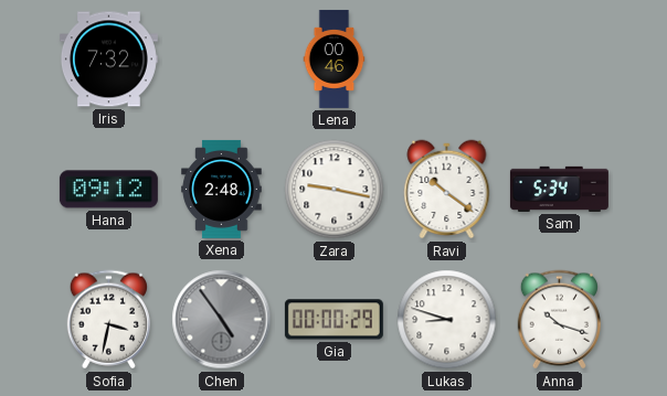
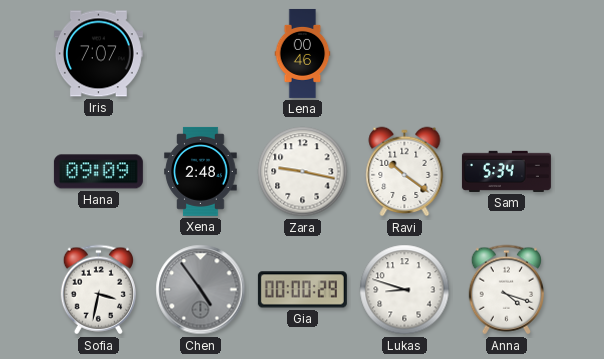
Iris: 7:32 -> 7:07
Hana: 09:12 -> 09:09
Anna: 10:18 -> 4:18
